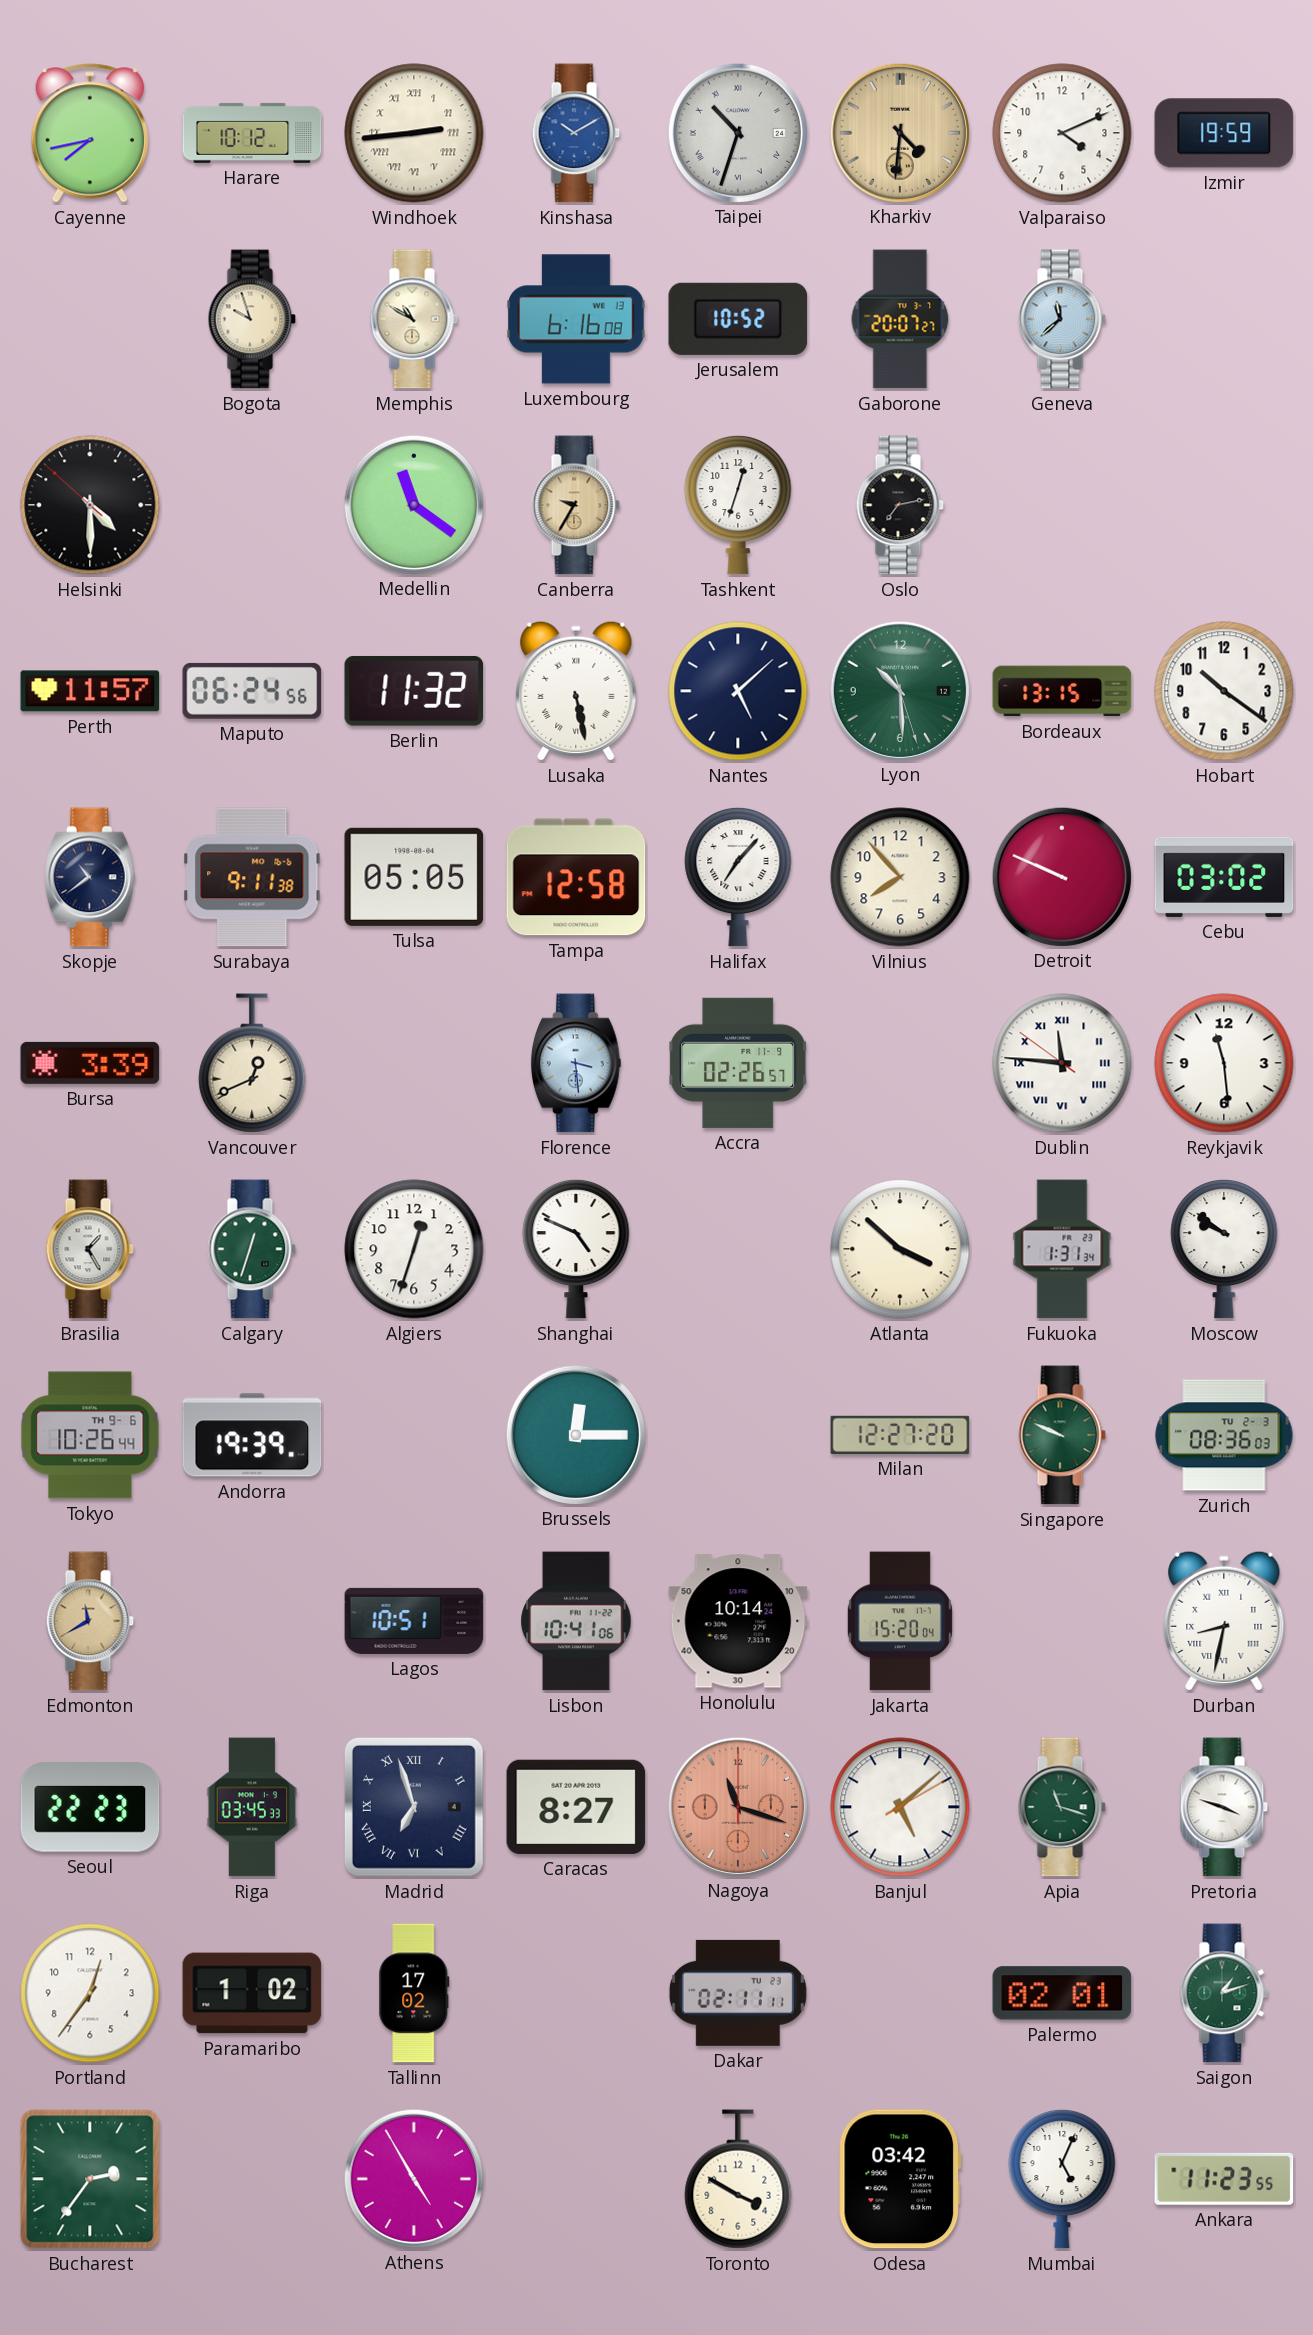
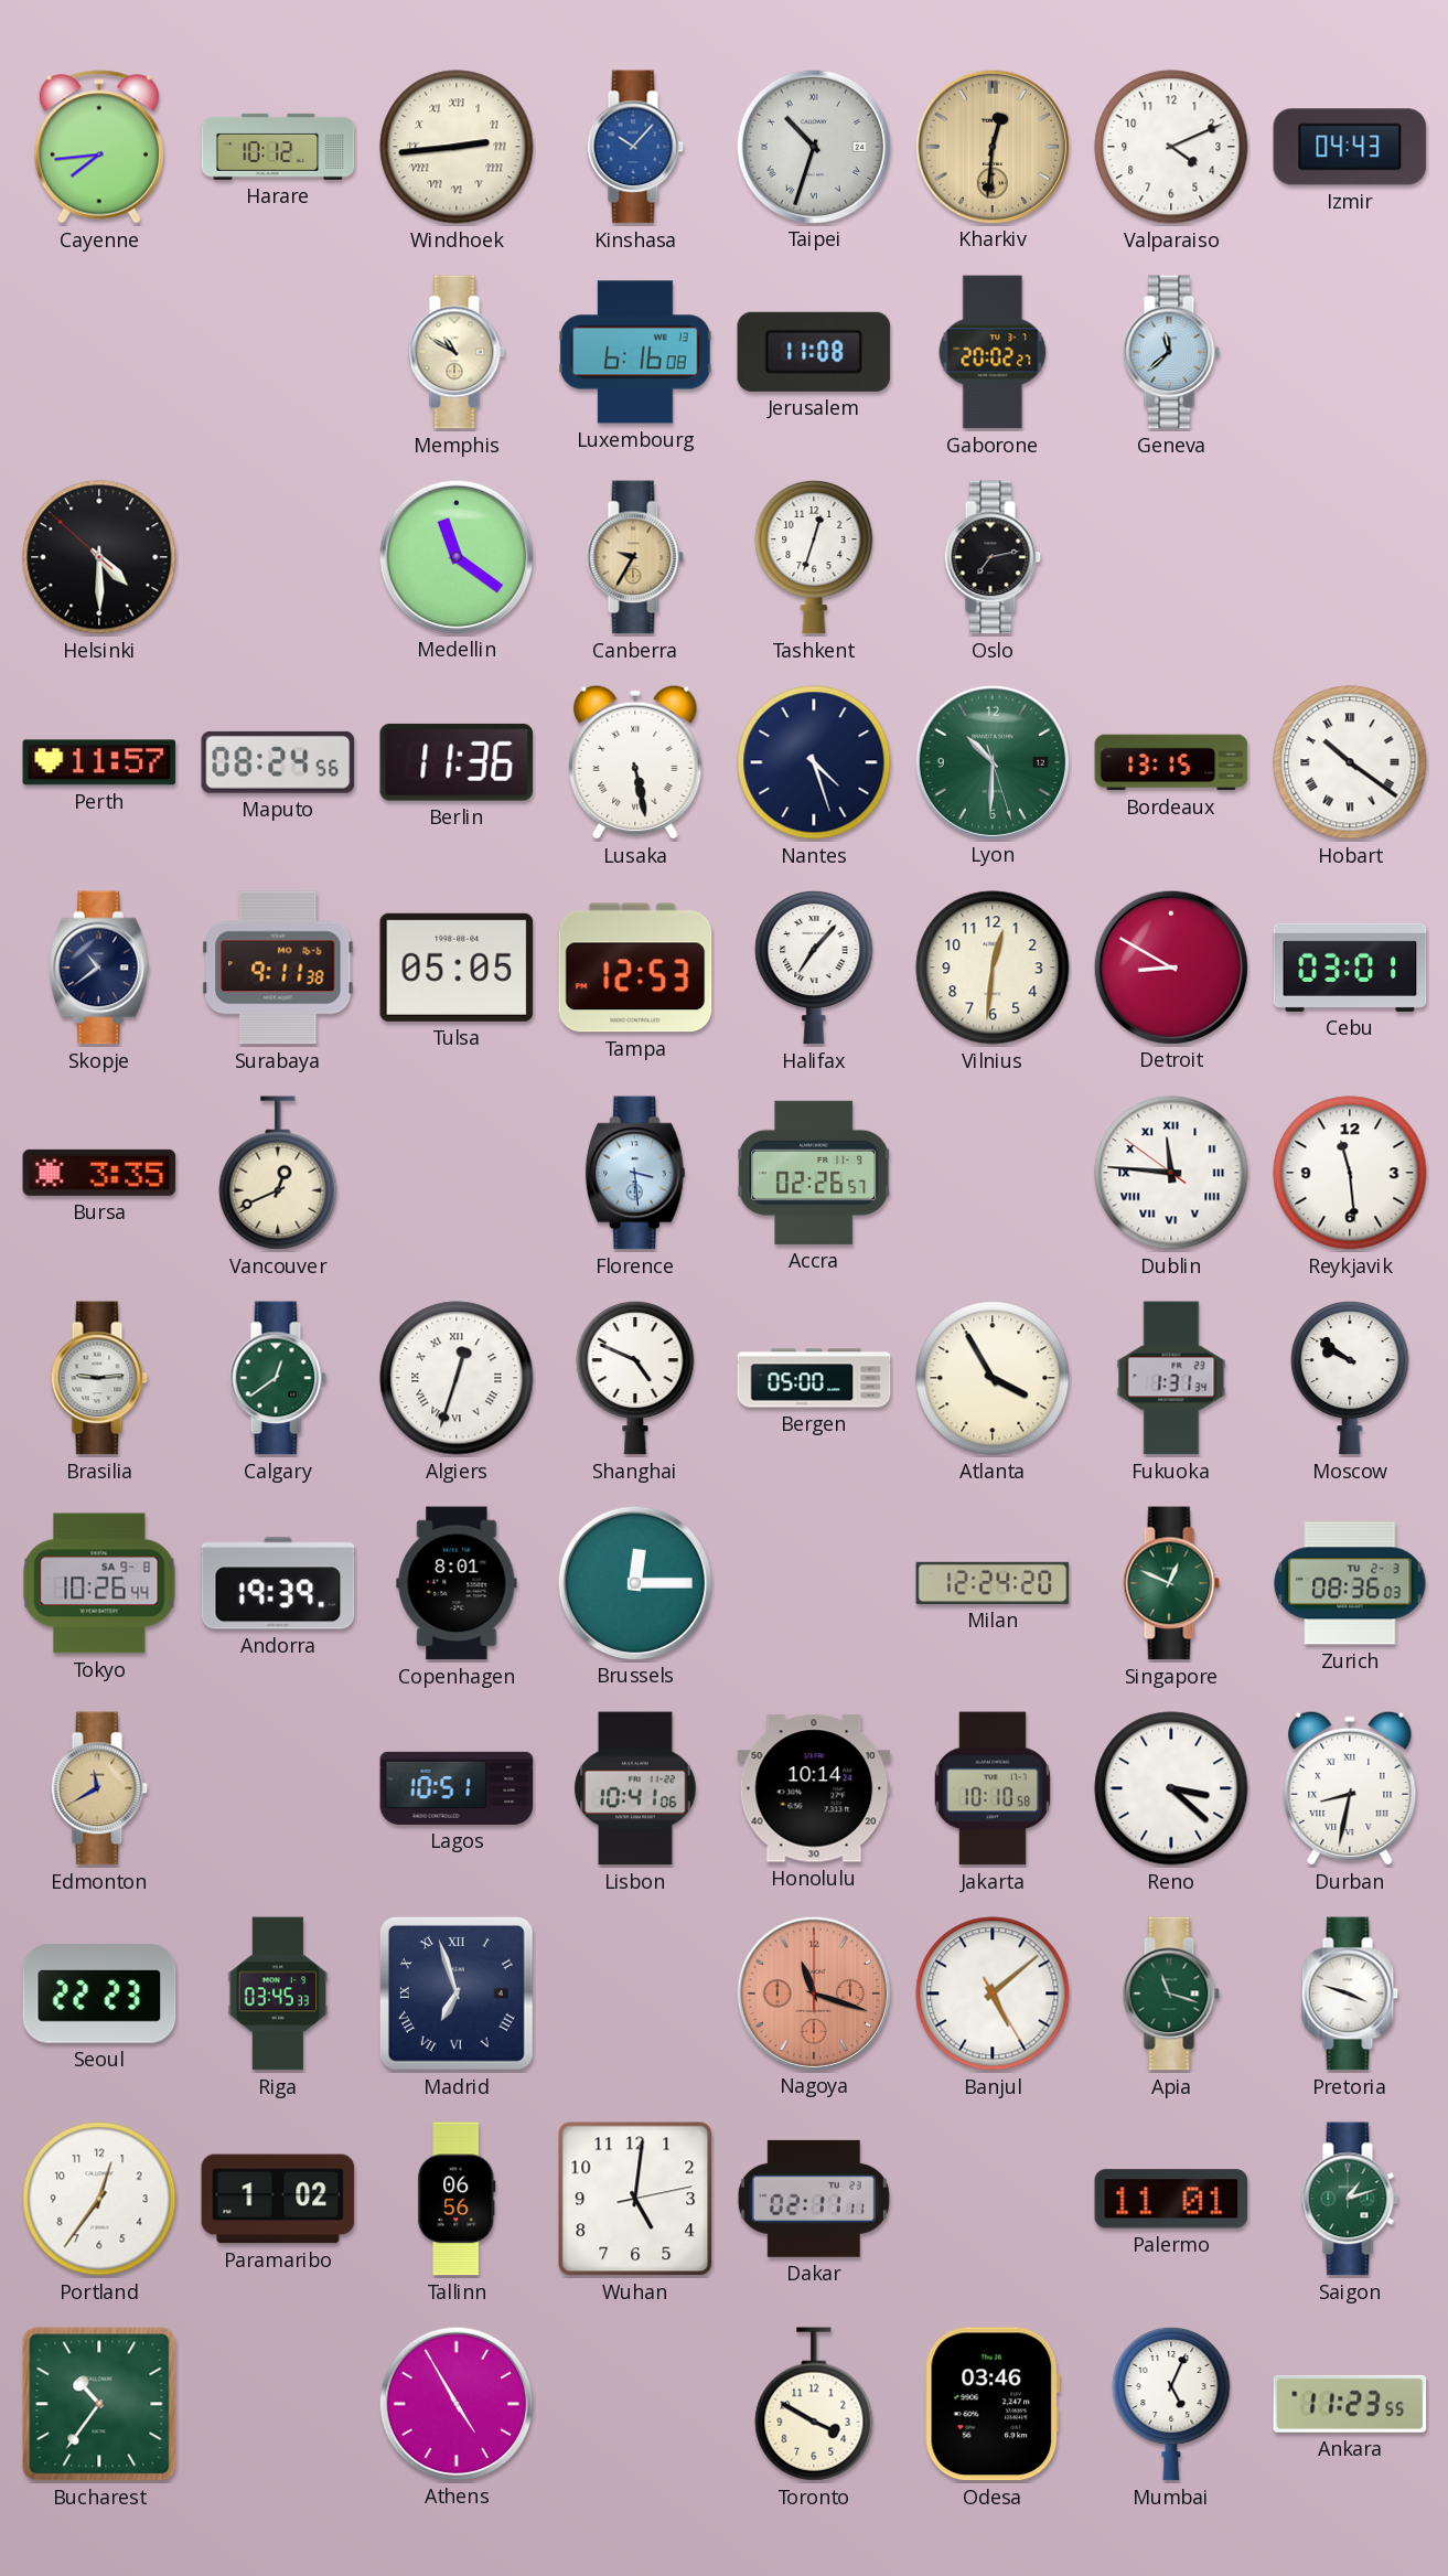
Cayenne: 7:43 -> 7:44
Kinshasa: 10:10 -> 10:07
Kharkiv: 4:31 -> 12:31
Izmir: 19:59 -> 04:43
Bogota: 9:57 -> none
Jerusalem: 10:52 -> 11:08
Gaborone: 20:07 -> 20:02
Maputo: 06:24 -> 08:24
Berlin: 11:32 -> 11:36
Nantes: 5:08 -> 4:27
Lyon: 10:29 -> 10:30
Hobart numerals: Arabic -> Roman
Tampa: 12:58 -> 12:53
Vilnius: 7:53 -> 12:31
Detroit: 9:49 -> 8:50
Cebu: 03:02 -> 03:01
Bursa: 3:39 -> 3:35
Brasilia: 1:25 -> 9:14
Calgary: 12:33 -> 12:39
Algiers numerals: Arabic -> Roman
Bergen: none -> 05:00
Atlanta: 3:52 -> 3:55
Tokyo date: TH 9-6 -> SA 9-8
Copenhagen: none -> 8:01
Milan: 12:27 -> 12:24
Singapore: 9:49 -> 12:49
Jakarta: 15:20 -> 10:10
Reno: none -> 3:22
Caracas: 8:27 -> none
Banjul: 5:08:10 -> 5:08:25
Tallinn: 17:02 -> 06:56
Wuhan: none -> 5:01
Palermo: 02:01 -> 11:01
Bucharest: 2:36 -> 10:36
Odesa: 03:42 -> 03:46
